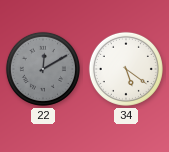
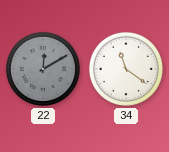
34: 5:21 -> 11:21
